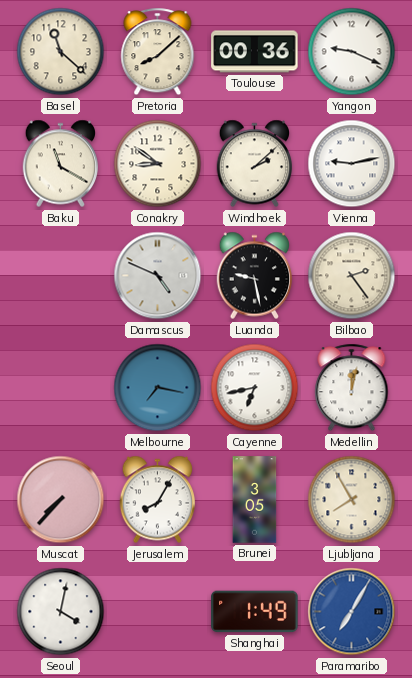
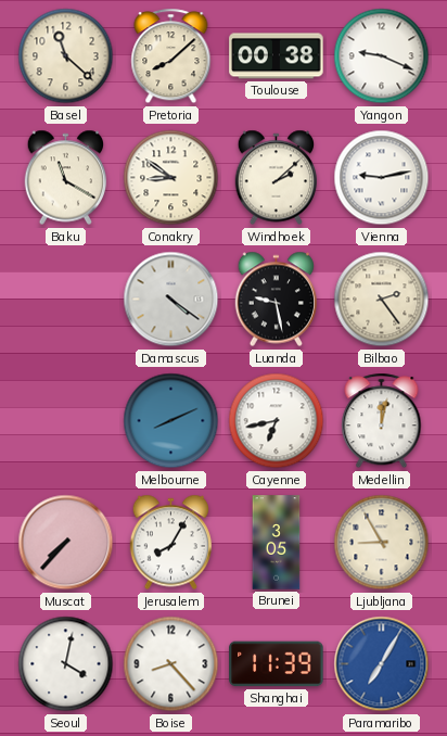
Toulouse: 00:36 -> 00:38
Damascus: 4:49 -> 4:21
Melbourne: 7:17 -> 8:11
Ljubljana: 7:55 -> 8:55
Boise: none -> 8:23
Shanghai: 1:49 -> 11:39
